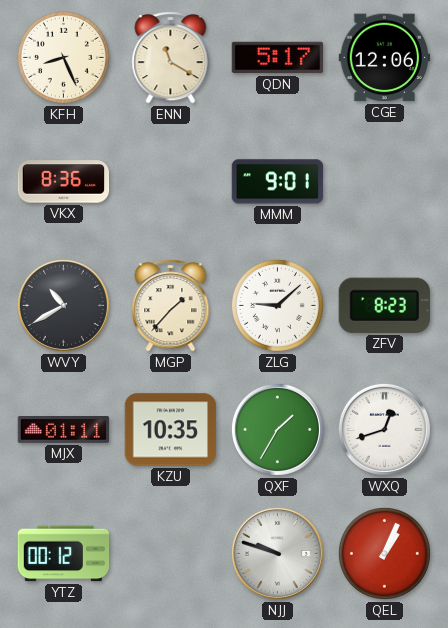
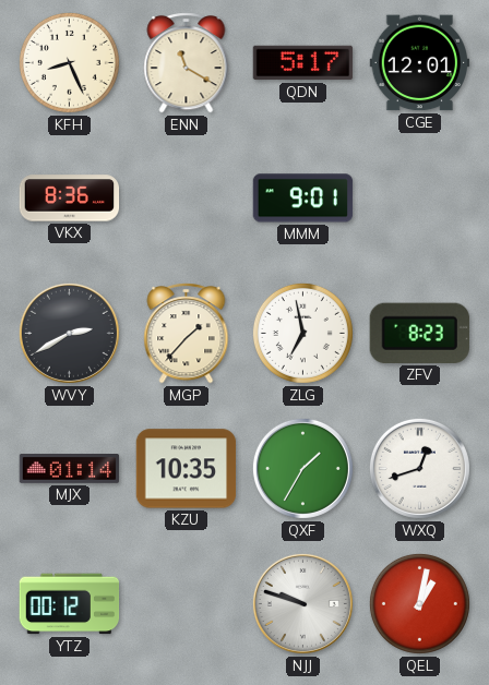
CGE: 12:06 -> 12:01
WVY: 10:40 -> 2:40
ZLG: 9:08 -> 6:58
MJX: 01:11 -> 01:14
QEL: 1:04 -> 1:02
